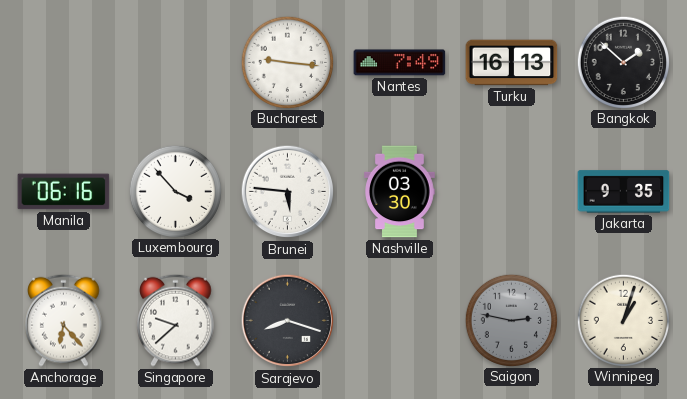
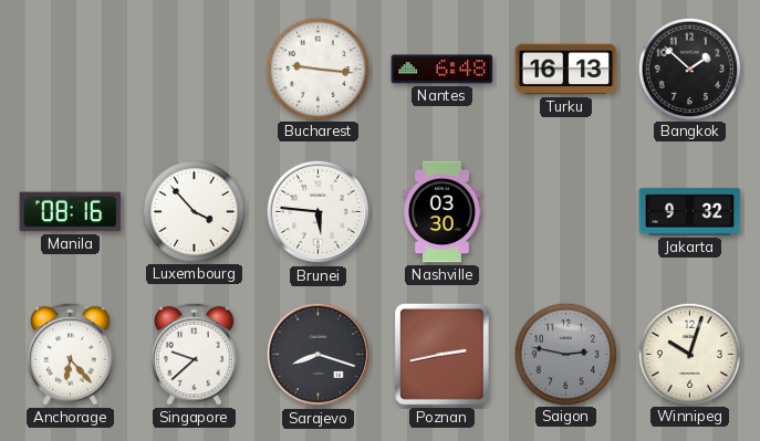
Nantes: 7:49 -> 6:48
Manila: 06:16 -> 08:16
Jakarta: 9:35 -> 9:32
Poznan: none -> 2:43
Winnipeg: 1:03 -> 10:03
